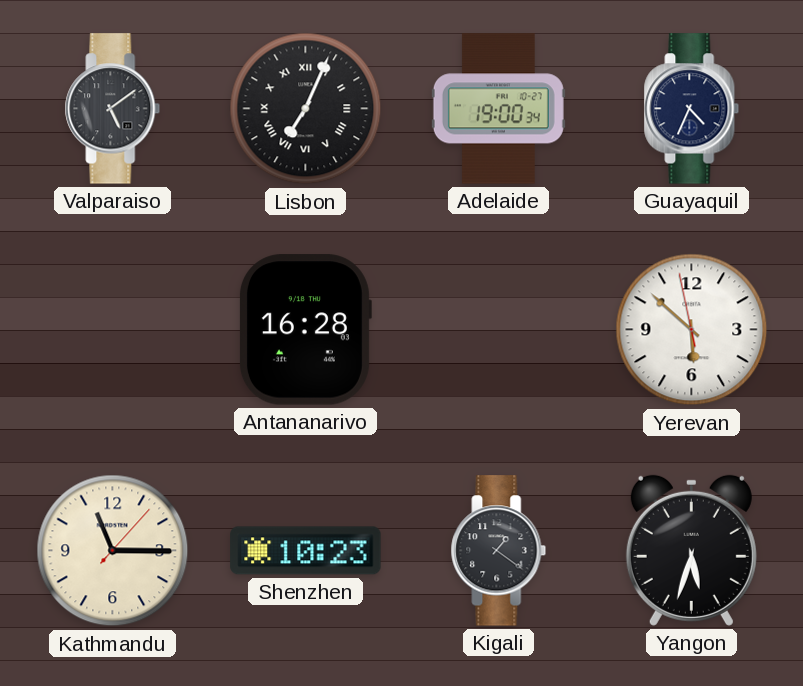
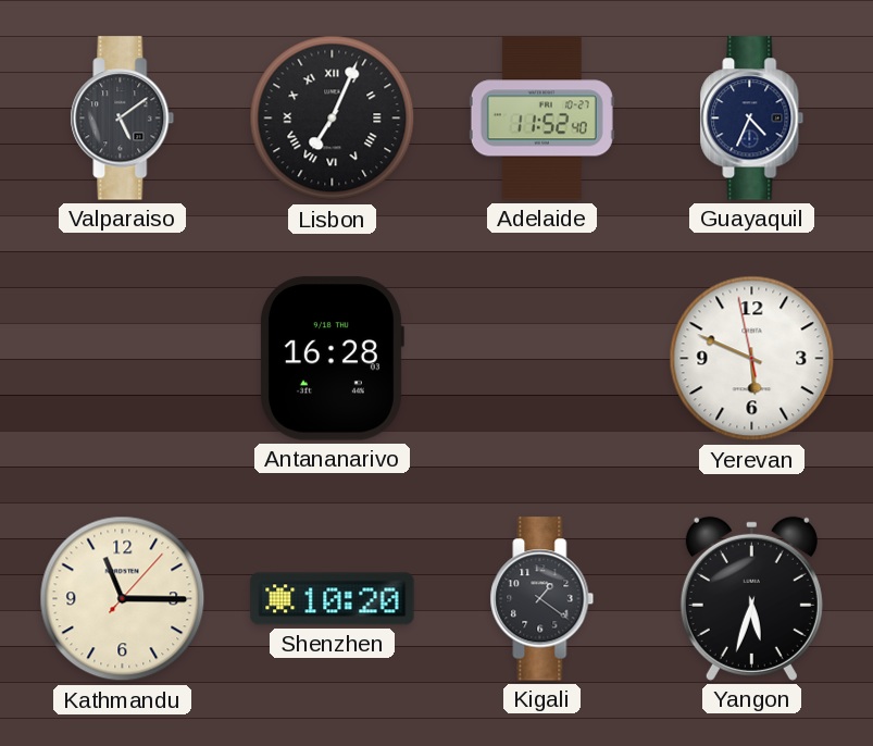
Adelaide: 19:00 -> 11:52
Yerevan: 5:51 -> 5:48
Shenzhen: 10:23 -> 10:20
